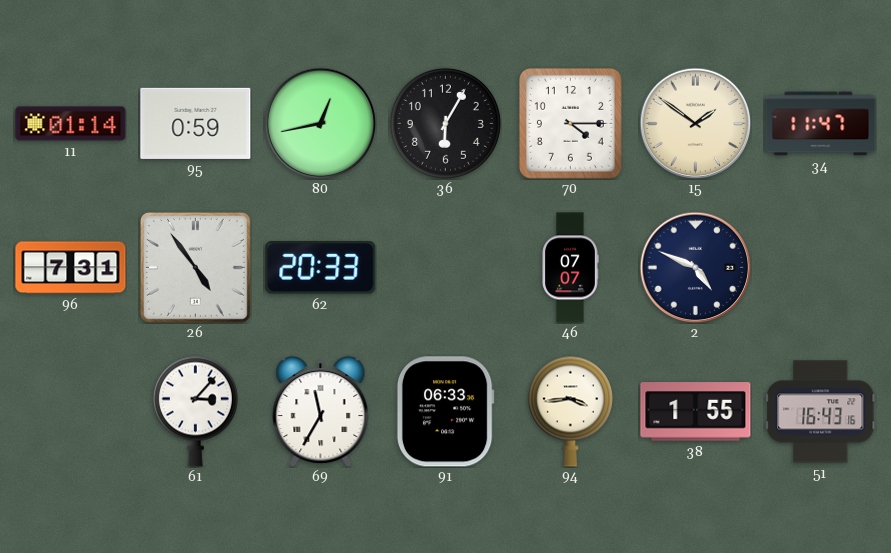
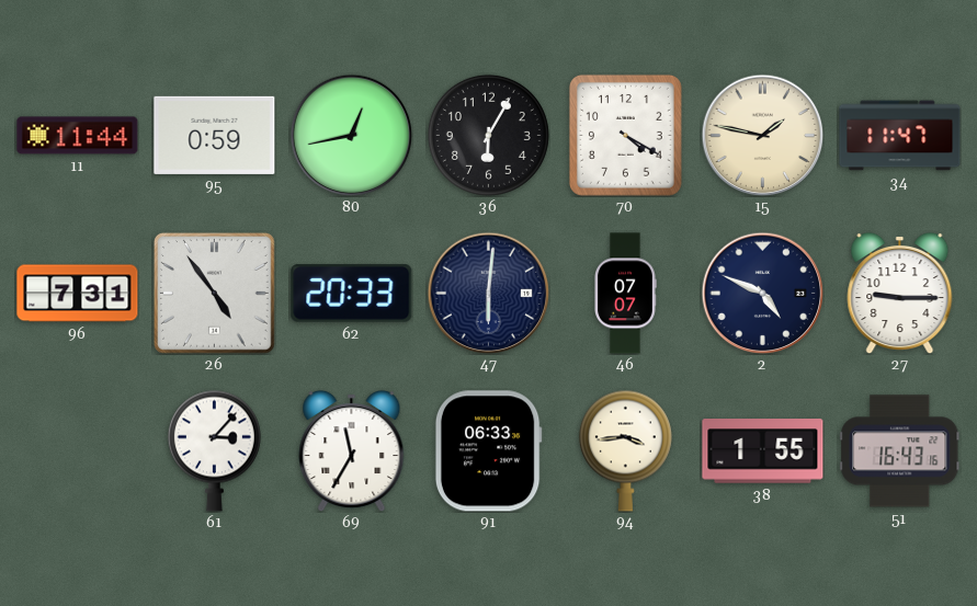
11: 01:14 -> 11:44
70: 4:15 -> 4:20
15: 1:51 -> 1:47
47: none -> 6:01
27: none -> 9:15
